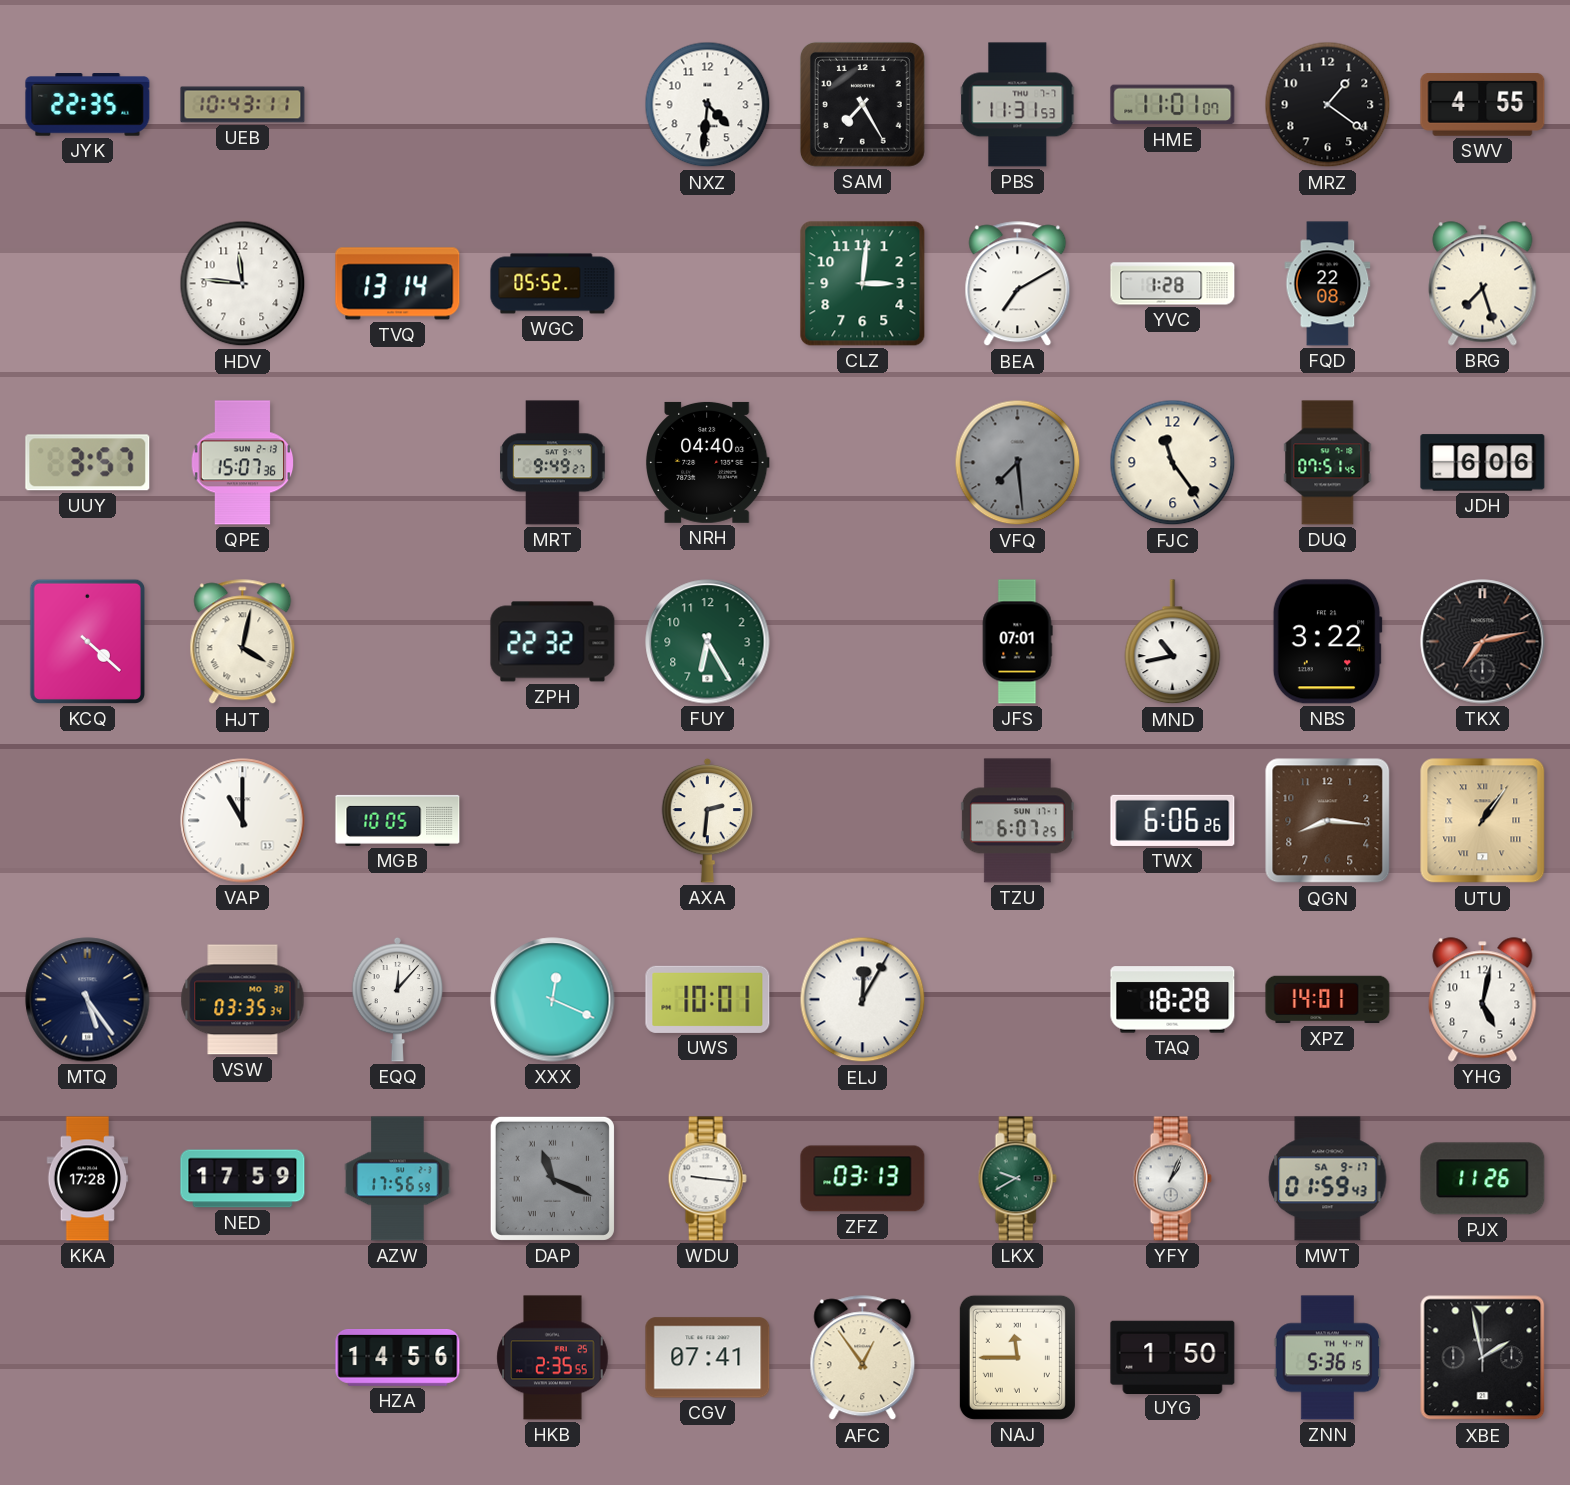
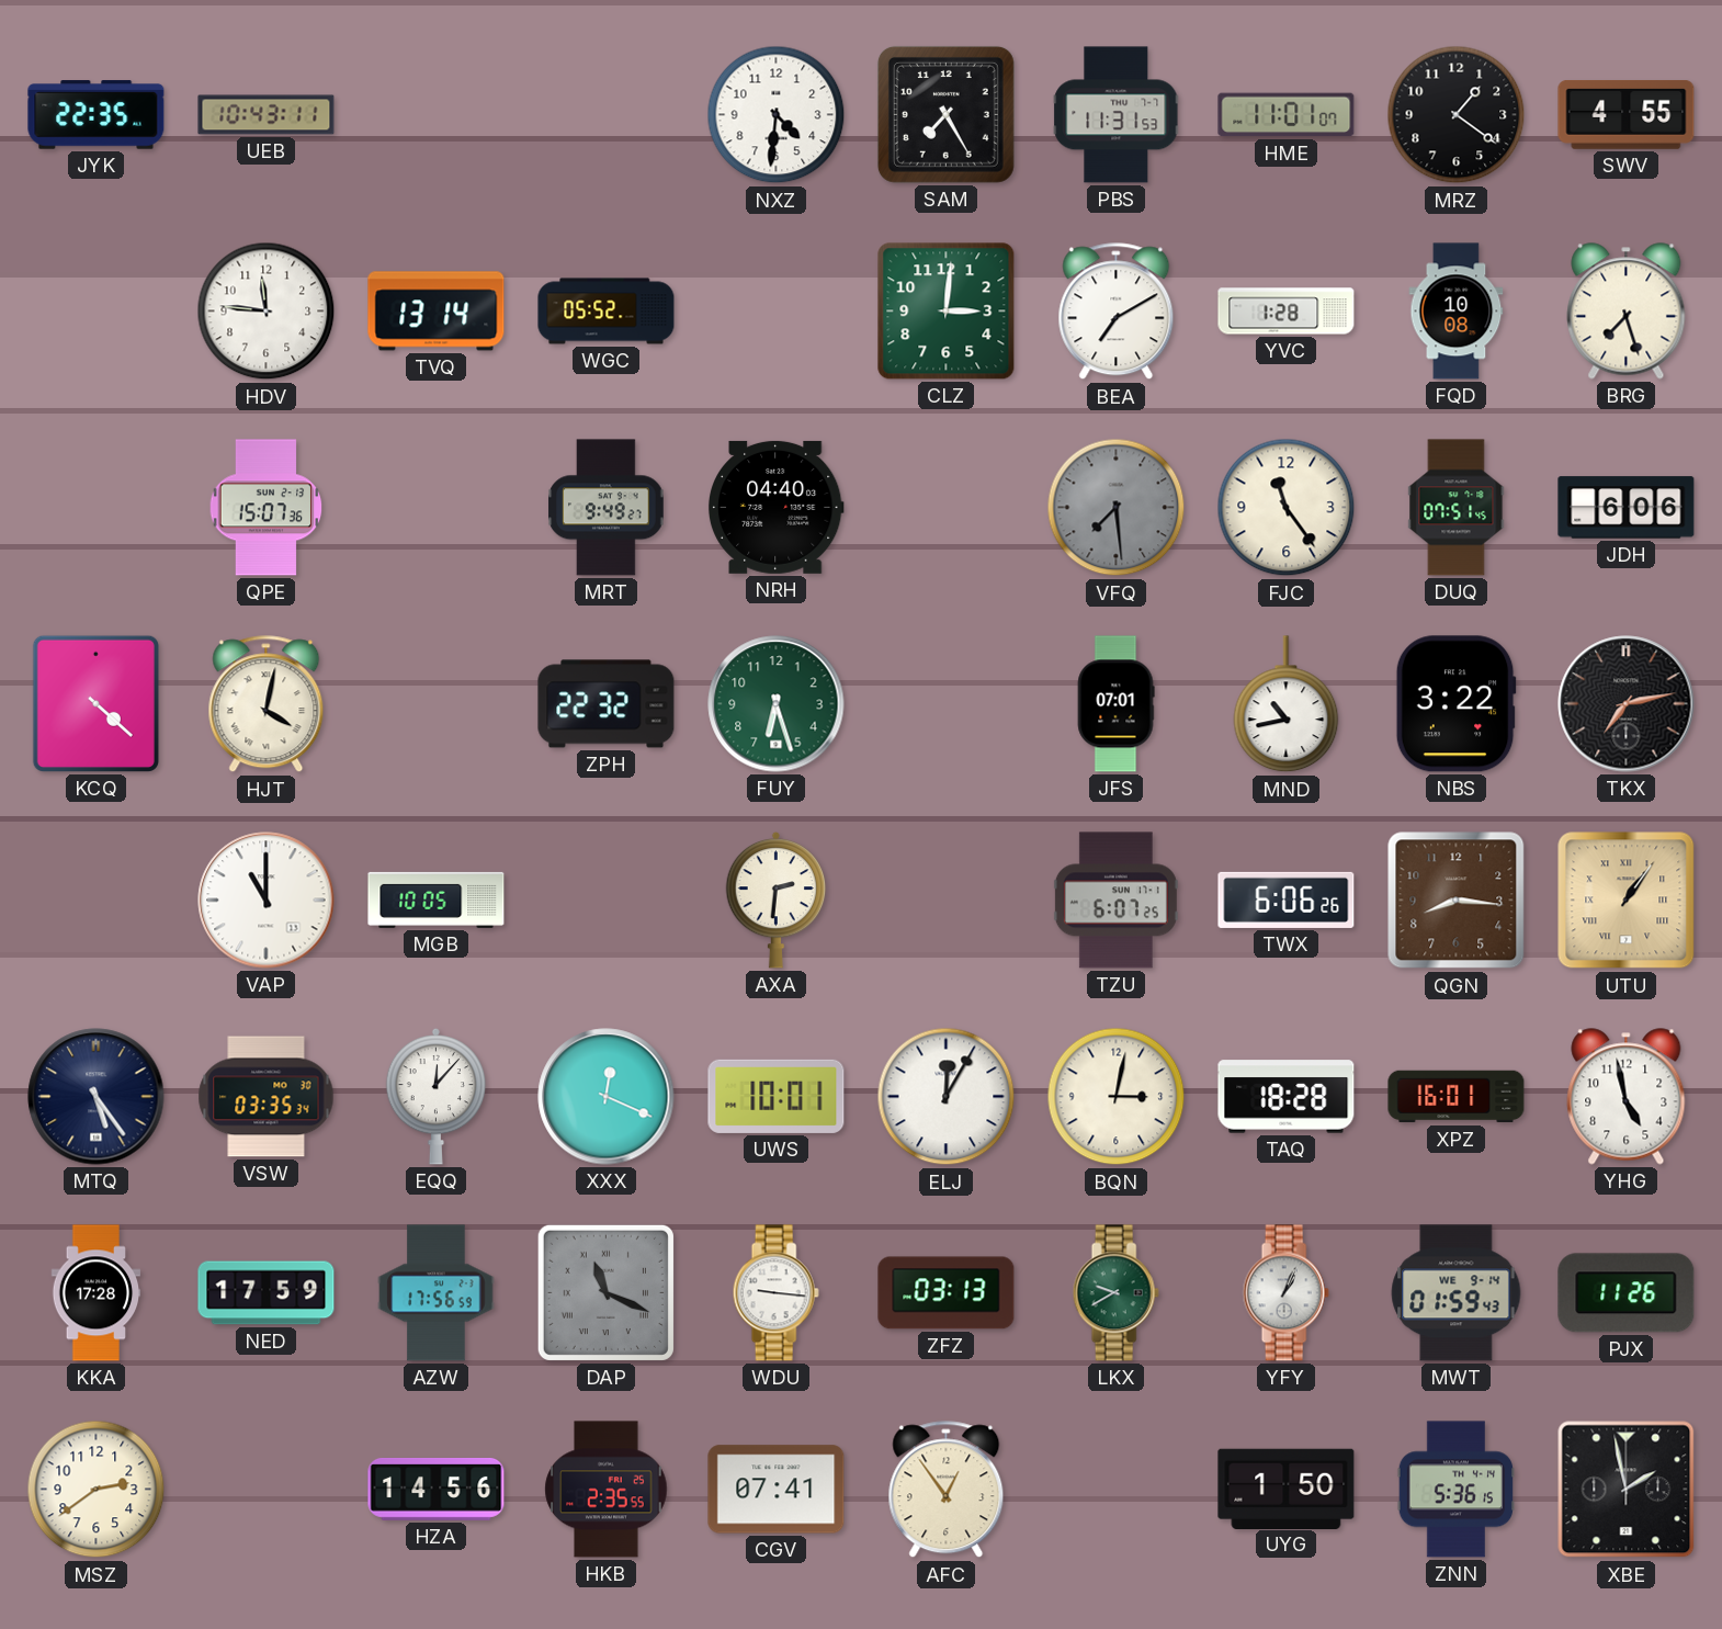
FQD: 22:08 -> 10:08
UUY: 3:57 -> none
FUY: 6:25 -> 6:27
BQN: none -> 3:02
XPZ: 14:01 -> 16:01
YHG: 5:02 -> 4:58
MWT date: SA 9-17 -> WE 9-14
MSZ: none -> 2:39
NAJ: 11:45 -> none
